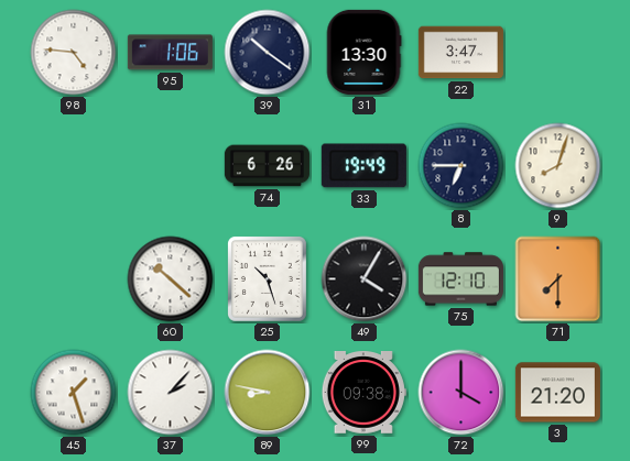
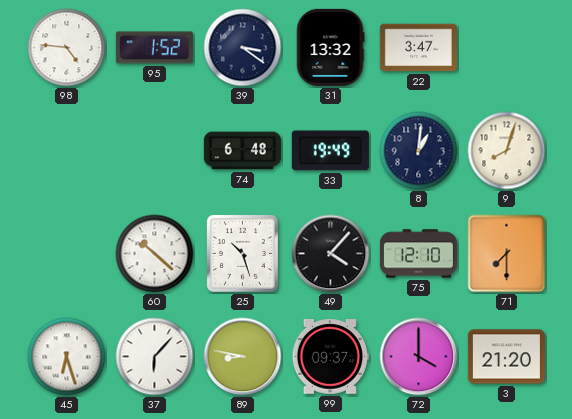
95: 1:06 -> 1:52
39: 10:21 -> 3:21
31: 13:30 -> 13:32
74: 6:26 -> 6:48
8: 6:45 -> 1:01
49: 4:05 -> 4:07
45: 1:27 -> 6:27
37: 2:07 -> 6:07
99: 09:38 -> 09:37
